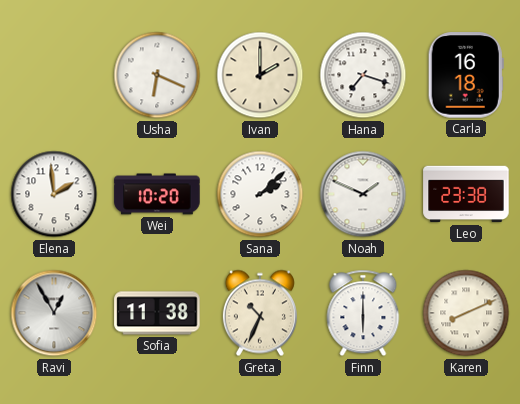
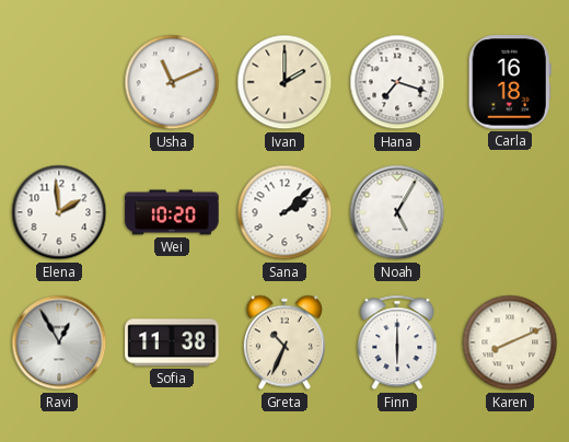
Usha: 6:19 -> 11:11
Noah: 1:49 -> 5:05
Leo: 23:38 -> none
